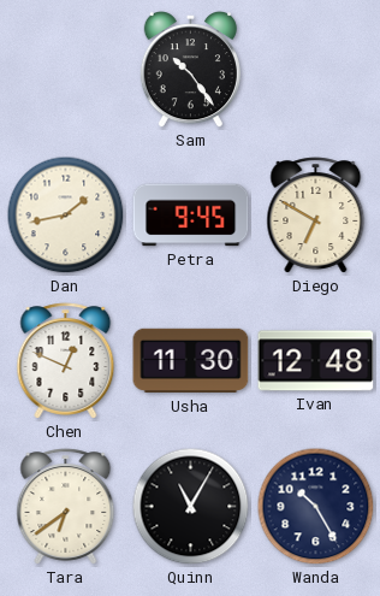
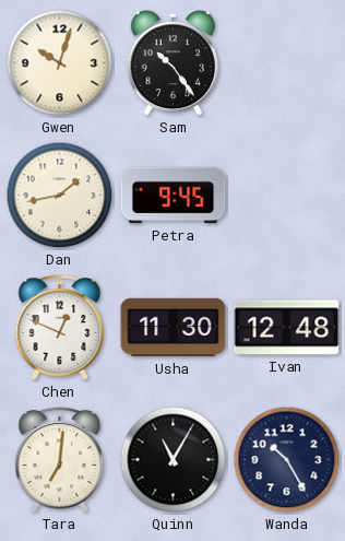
Gwen: none -> 10:03
Diego: 6:50 -> none
Tara: 6:39 -> 7:01
